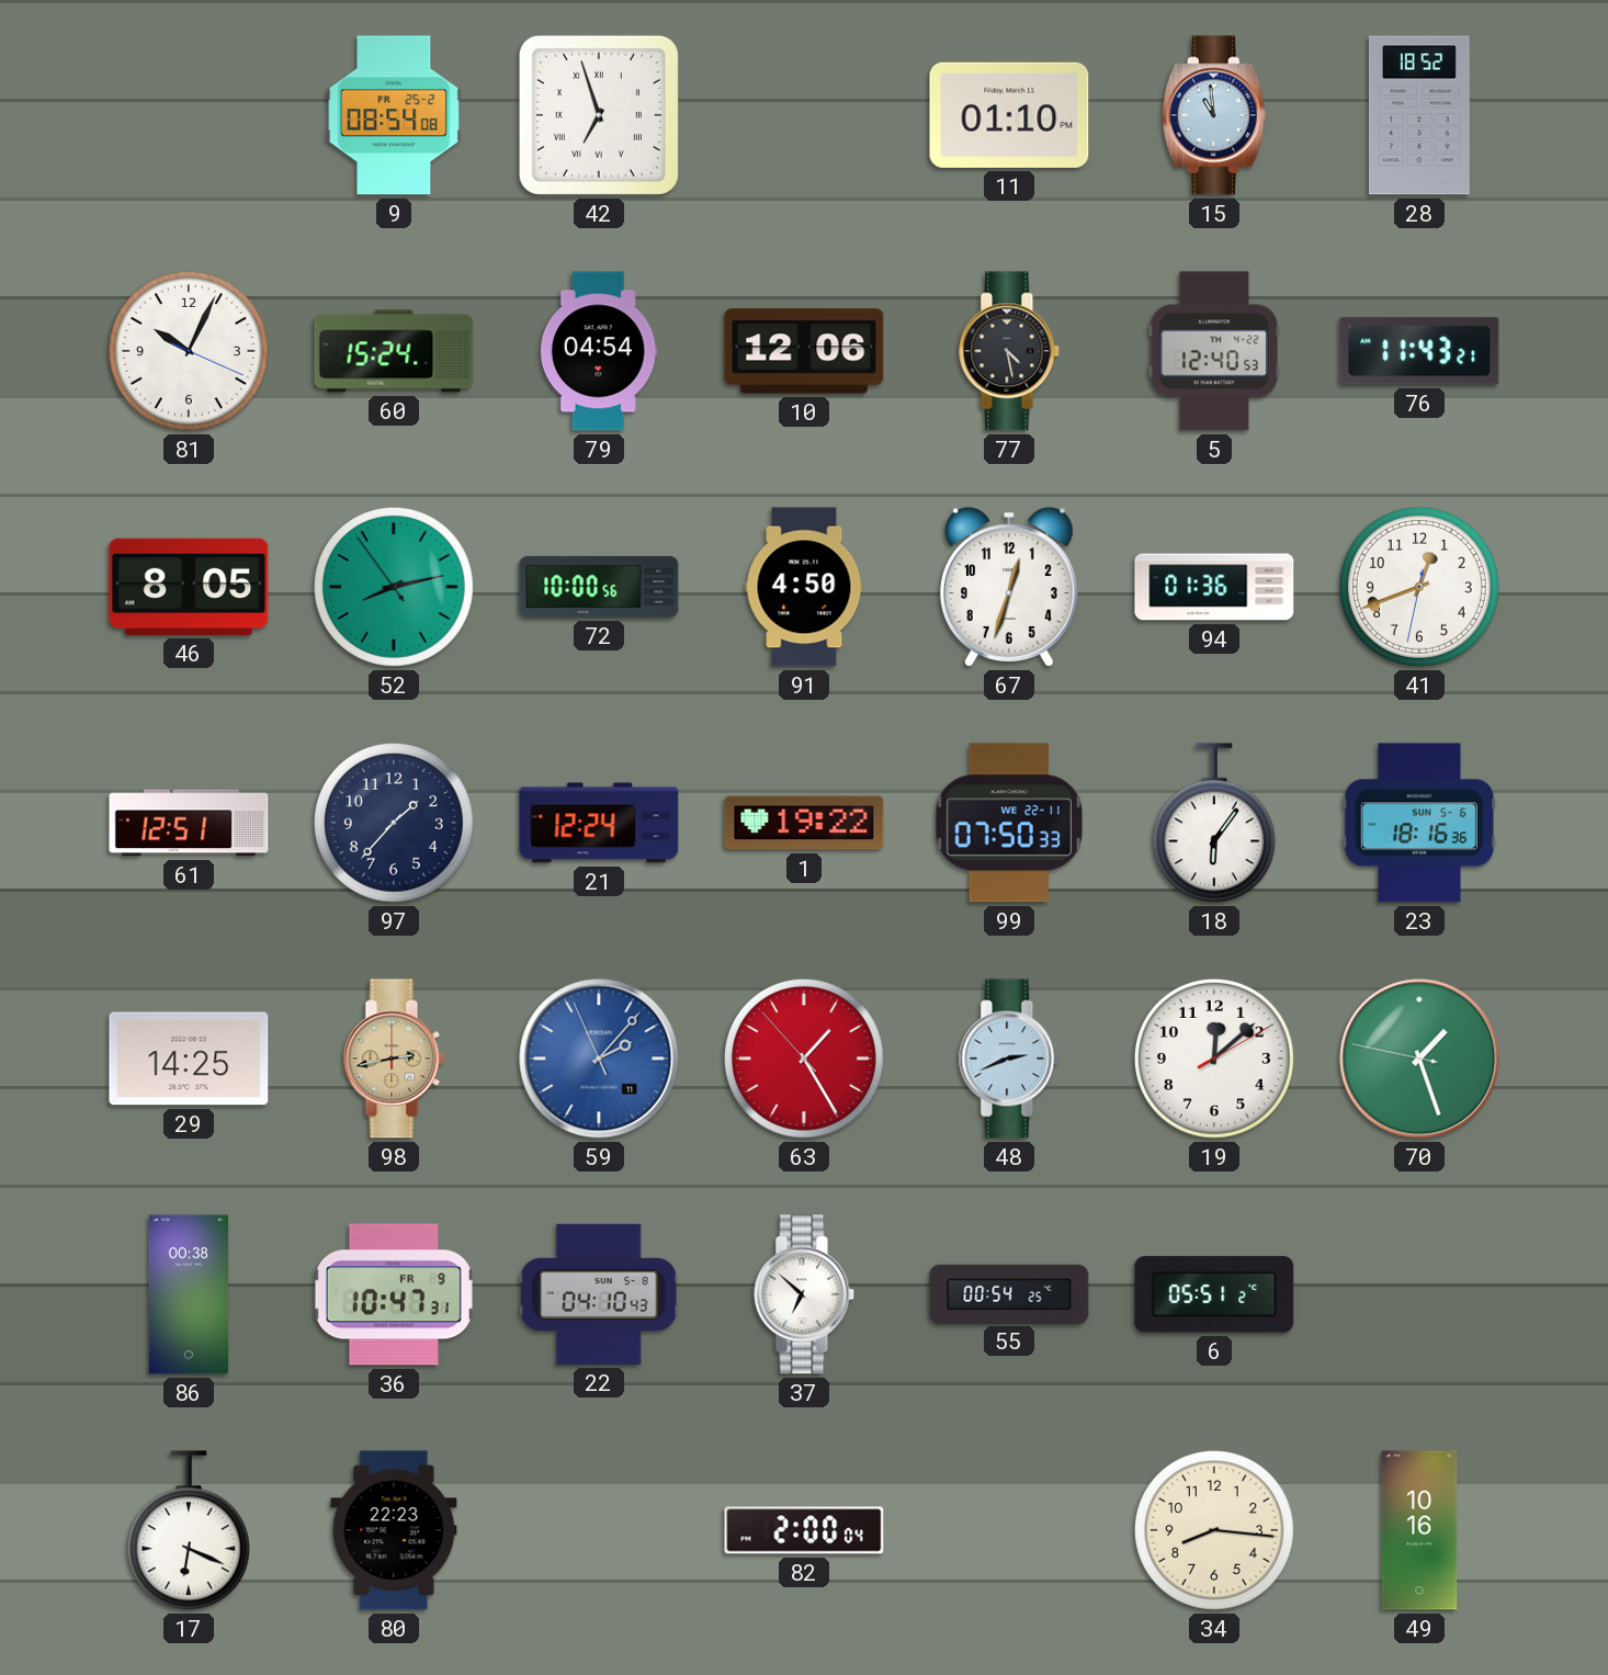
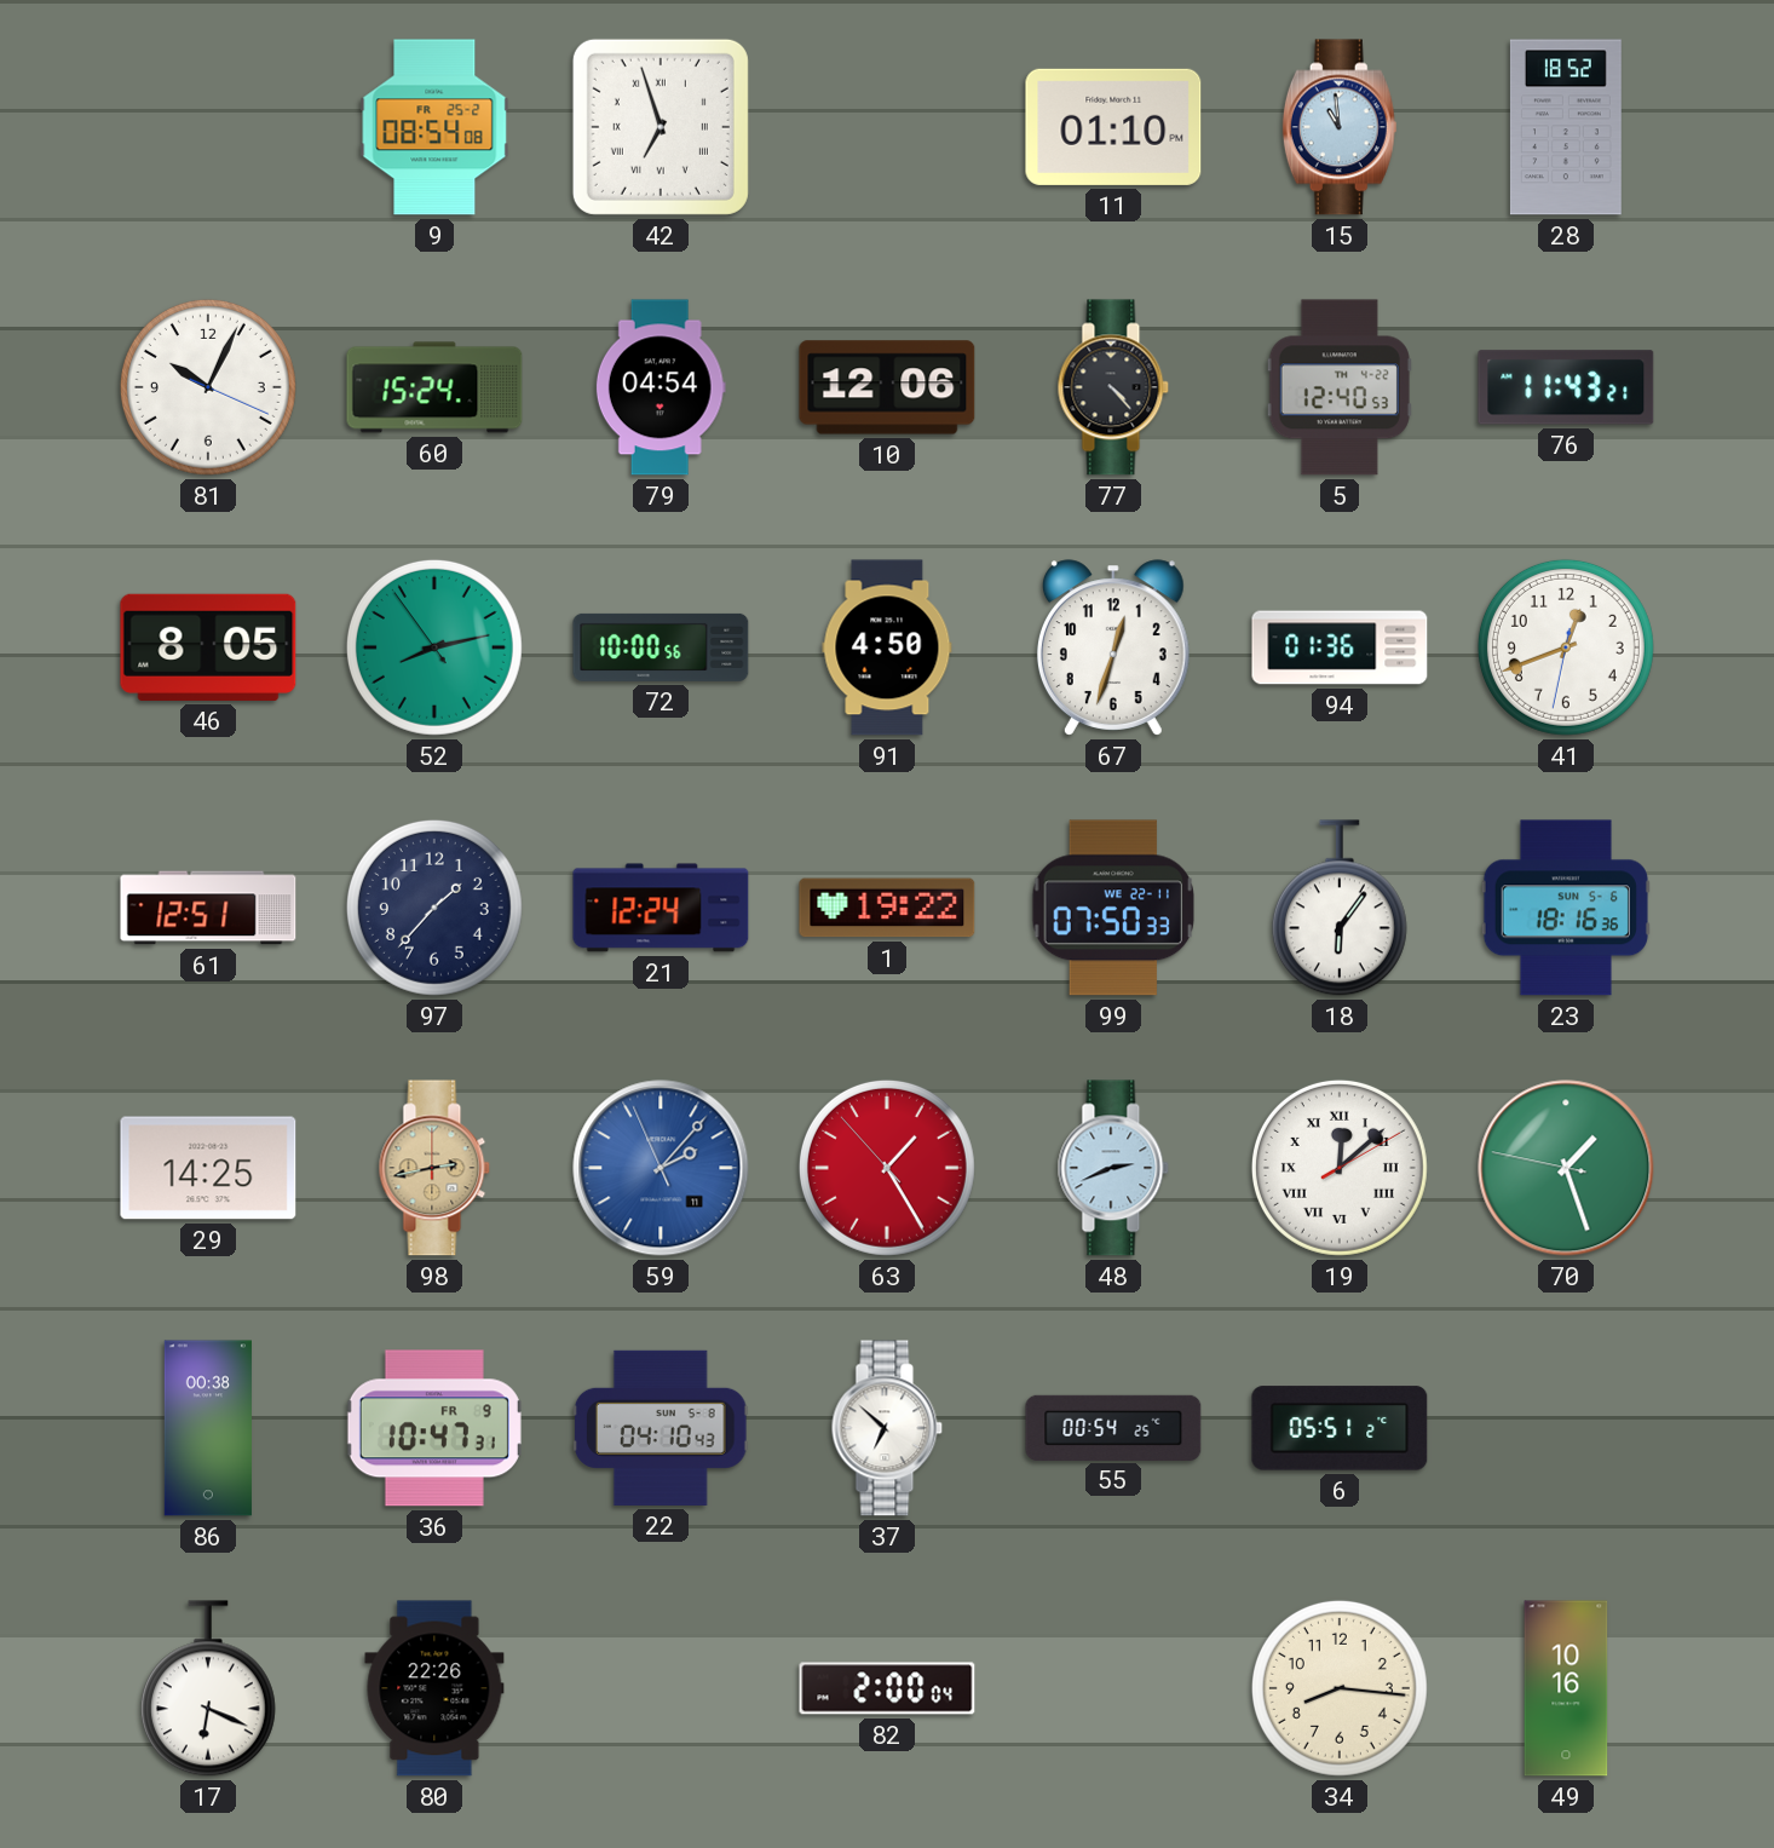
77: 4:28 -> 4:23
19 numerals: Arabic -> Roman
80: 22:23 -> 22:26
